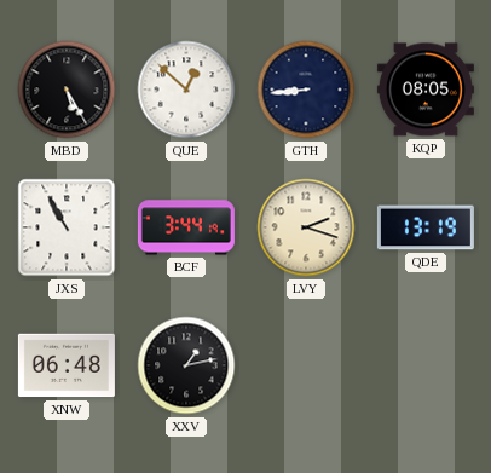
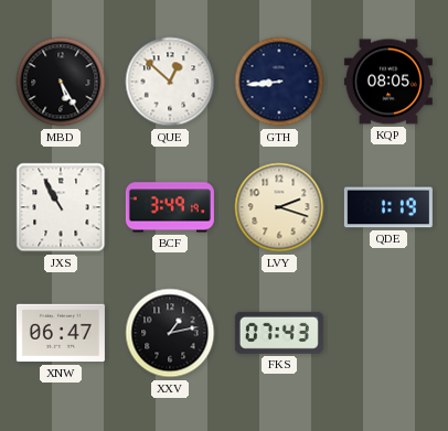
BCF: 3:44 -> 3:49
QDE: 13:19 -> 1:19
XNW: 06:48 -> 06:47
FKS: none -> 07:43
